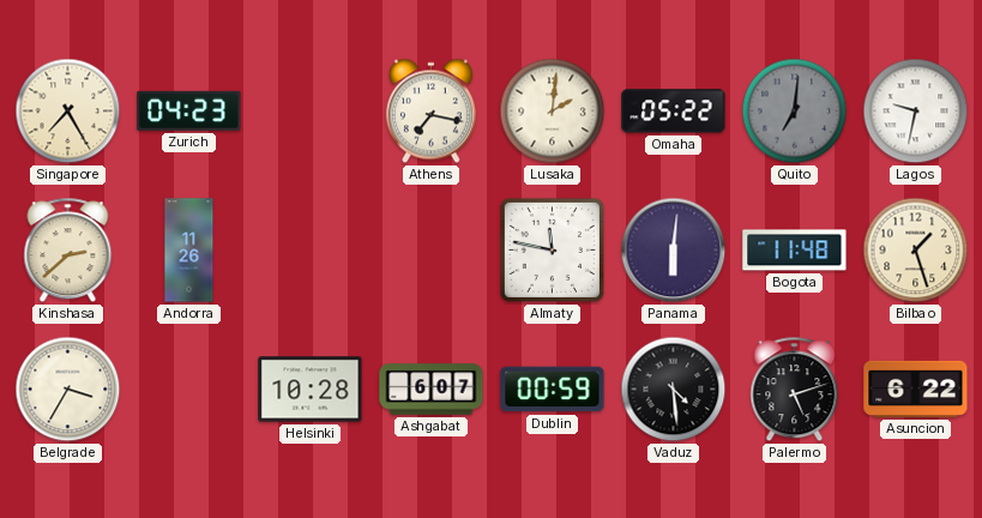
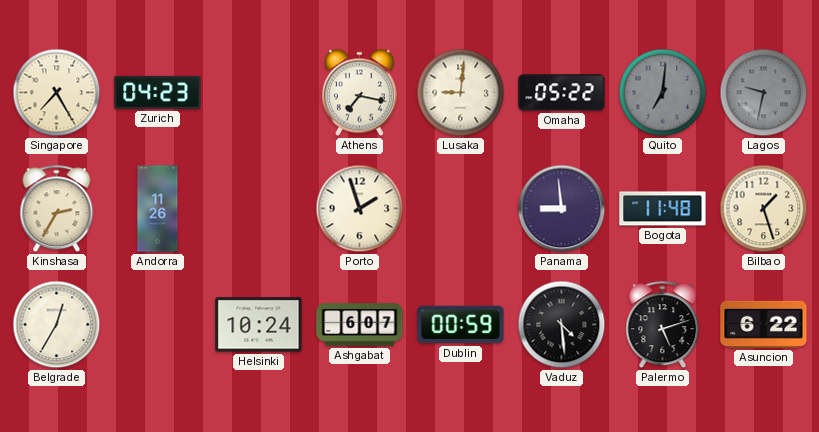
Lusaka: 2:01 -> 9:01
Lagos dial: white -> grey
Kinshasa: 2:38 -> 2:35
Porto: none -> 1:57
Almaty: 11:47 -> none
Panama: 6:01 -> 8:59
Belgrade: 3:35 -> 12:35
Helsinki: 10:28 -> 10:24
